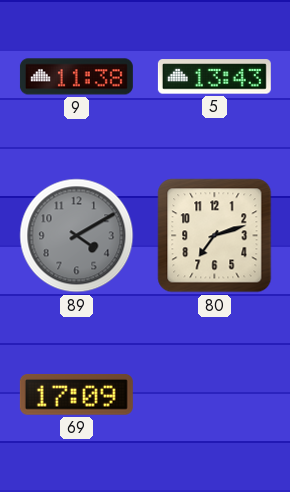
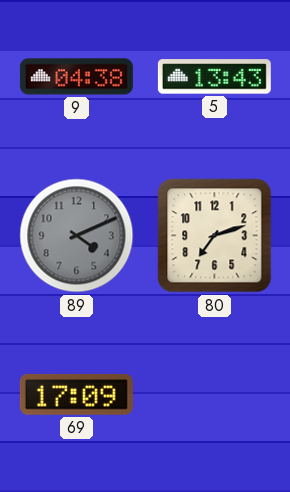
9: 11:38 -> 04:38
89: 4:10 -> 4:11
